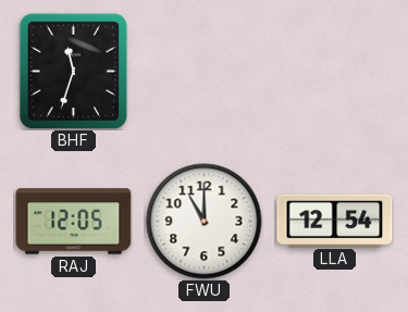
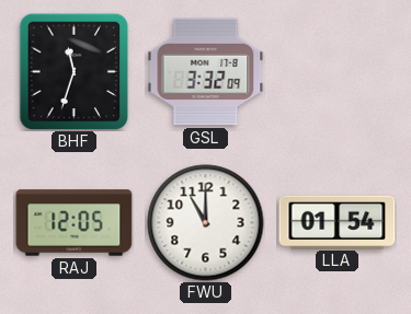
GSL: none -> 3:32
LLA: 12:54 -> 01:54
